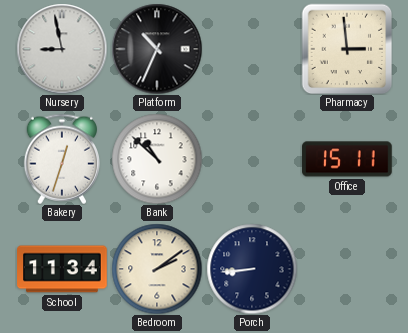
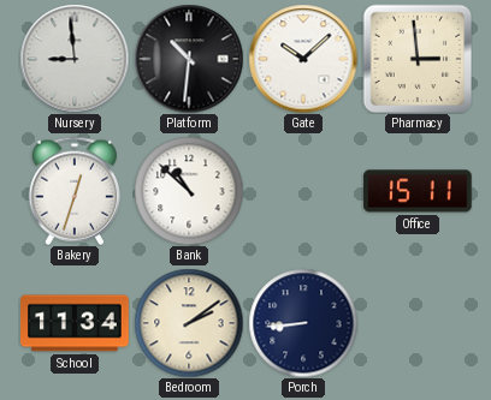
Nursery: 8:58 -> 8:59
Platform: 10:34 -> 10:31
Gate: none -> 10:08
